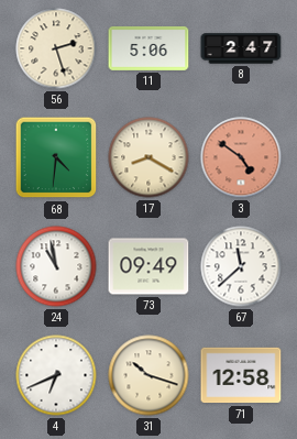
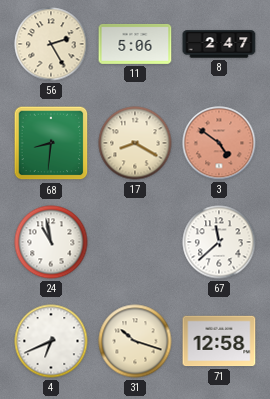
56: 2:27 -> 2:25
68: 4:31 -> 8:31
73: 09:49 -> none
